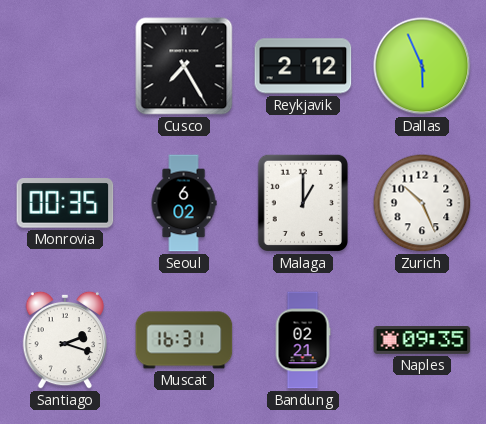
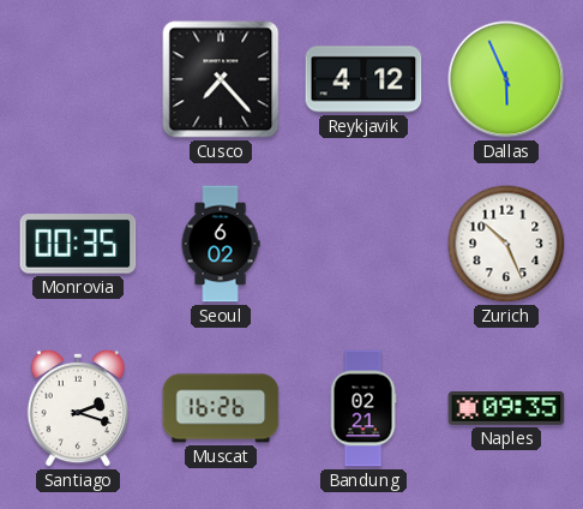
Cusco: 7:25 -> 7:23
Reykjavik: 2:12 -> 4:12
Malaga: 1:00 -> none
Muscat: 16:31 -> 16:26
